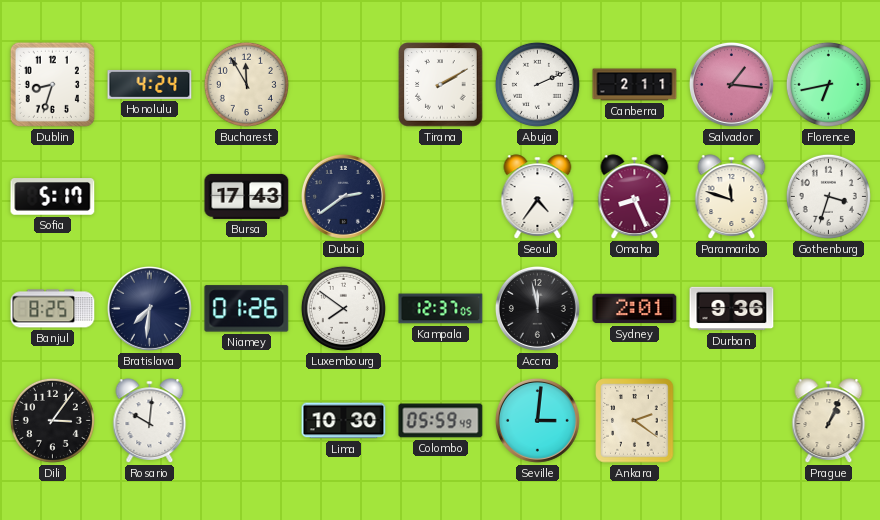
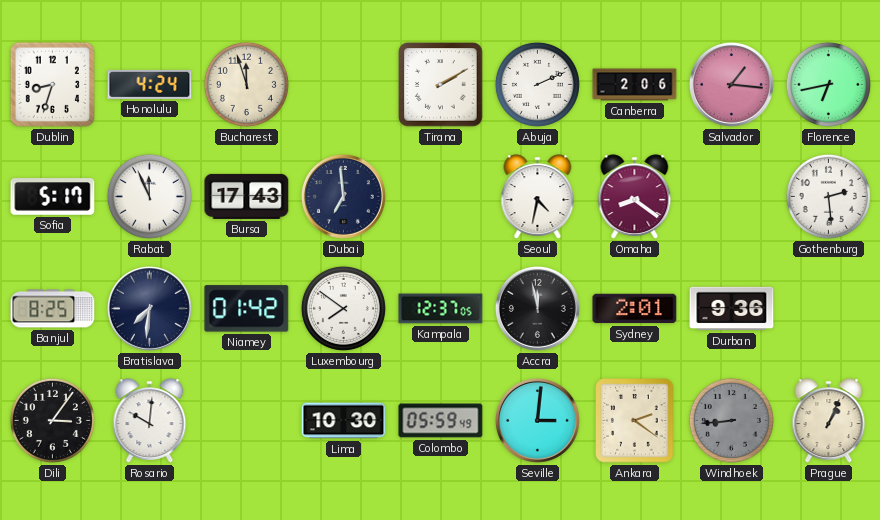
Bucharest: 11:55 -> 11:57
Canberra: 2:11 -> 2:06
Rabat: none -> 11:56
Dubai: 2:39 -> 6:59
Seoul: 4:36 -> 4:32
Omaha: 8:26 -> 8:21
Paramaribo: 11:48 -> none
Gothenburg: 3:33 -> 2:29
Niamey: 01:26 -> 01:42
Windhoek: none -> 8:44
